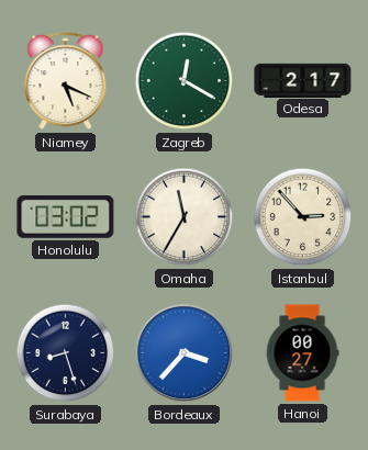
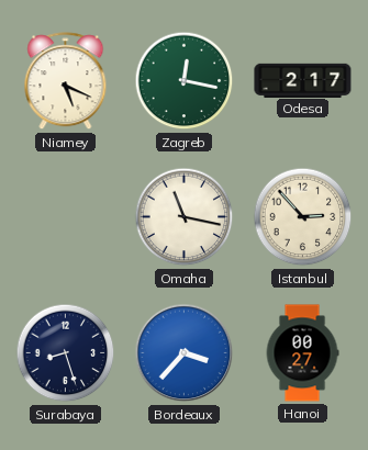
Zagreb: 12:20 -> 12:17
Honolulu: 03:02 -> none
Omaha: 11:35 -> 11:17
